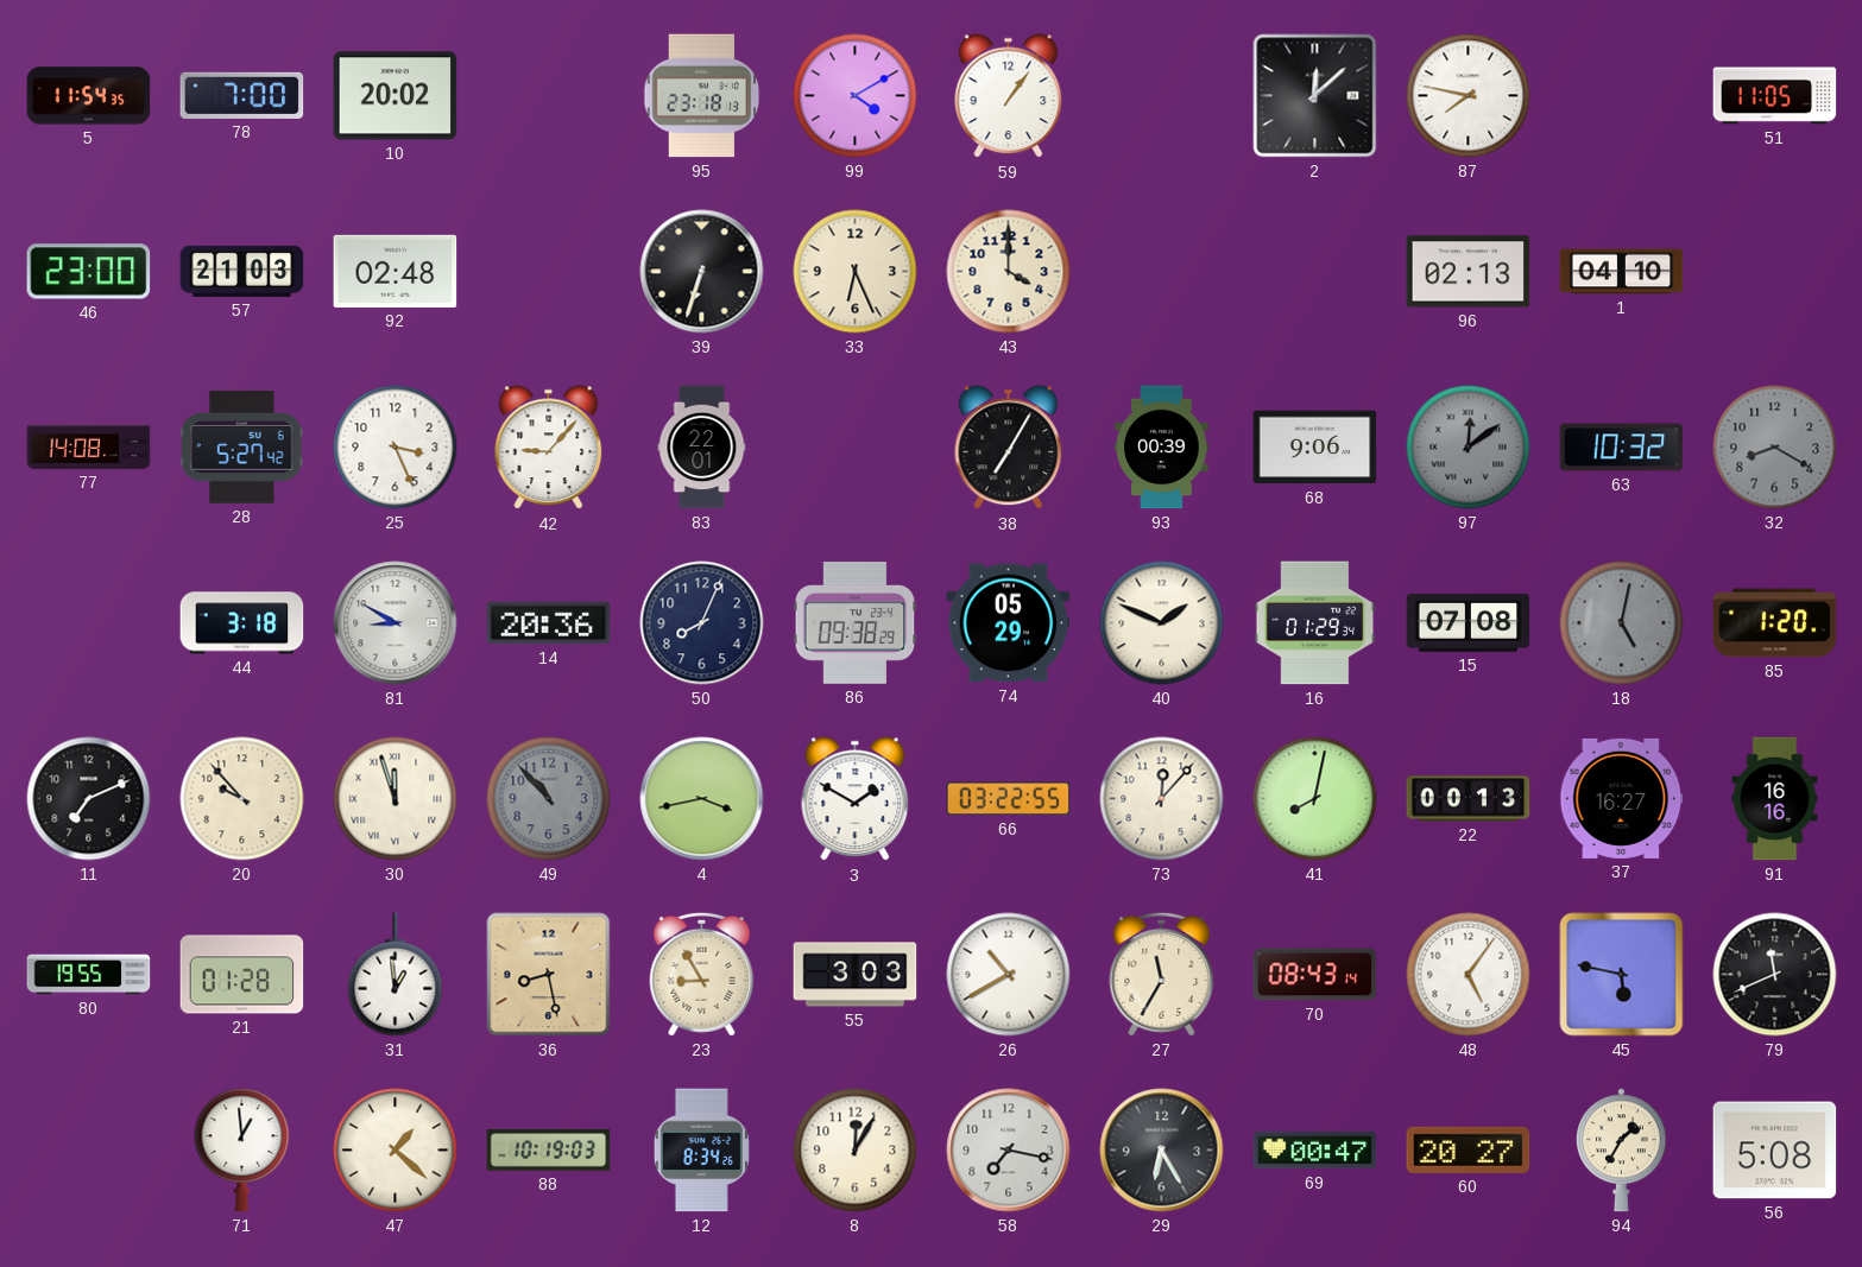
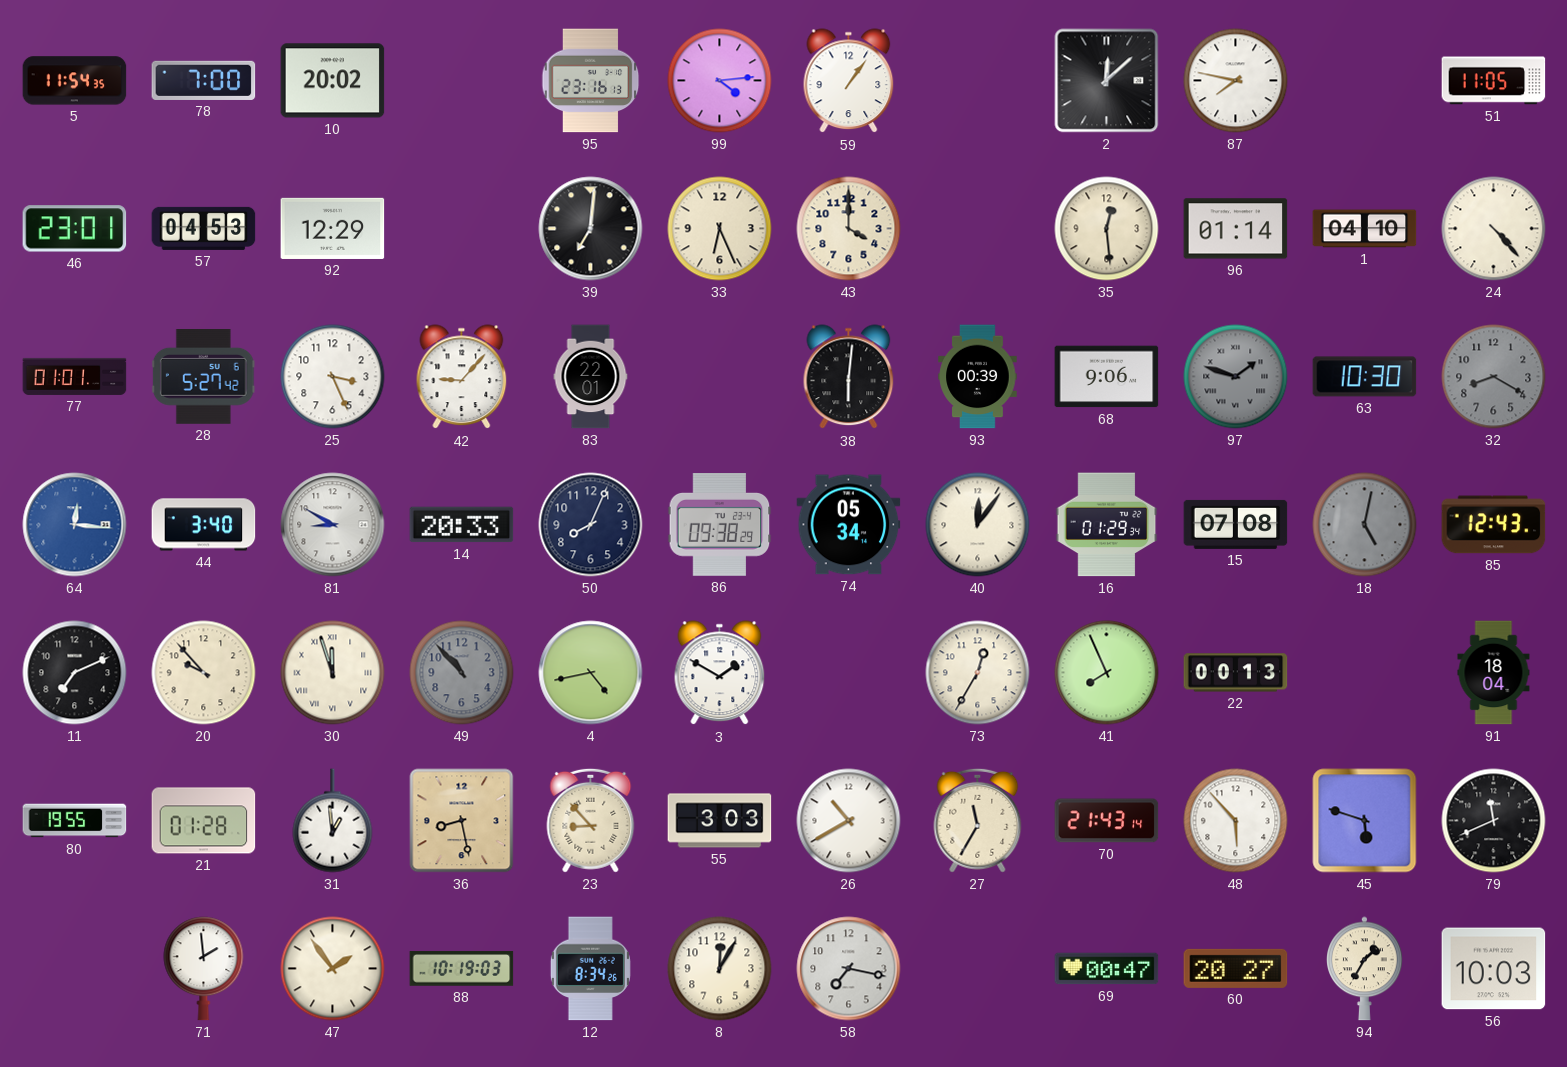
95: 23:18 -> 23:16
99: 4:10 -> 4:14
46: 23:00 -> 23:01
57: 21:03 -> 04:53
92: 02:48 -> 12:29
39: 6:33 -> 7:01
35: none -> 12:29
96: 02:13 -> 01:14
24: none -> 4:23
77: 14:08 -> 01:01
38: 7:05 -> 6:01
97: 12:09 -> 1:48
63: 10:32 -> 10:30
64: none -> 12:16
44: 3:18 -> 3:40
14: 20:36 -> 20:33
74: 05:29 -> 05:34
40: 1:49 -> 12:06
85: 1:20 -> 12:43
4: 3:43 -> 4:43
66: 03:22 -> none
73: 12:07 -> 12:35
41: 8:02 -> 7:56
37: 16:27 -> none
91: 16:16 -> 18:04
23: 8:55 -> 8:53
70: 08:43 -> 21:43
48: 5:06 -> 5:53
45: 5:47 -> 5:48
71: 12:59 -> 1:59
47: 1:22 -> 1:54
29: 6:25 -> none
56: 5:08 -> 10:03
